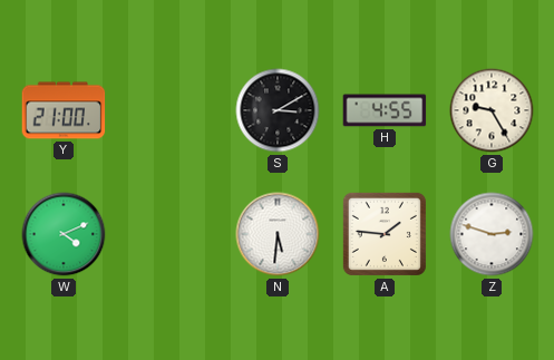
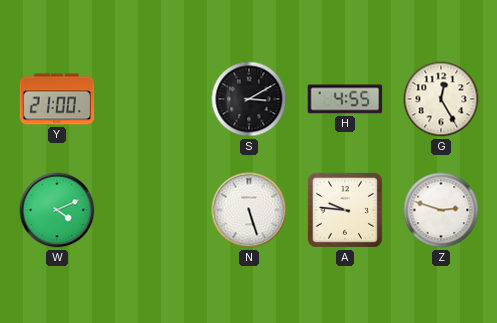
G: 9:25 -> 12:25
N: 5:31 -> 5:27
A: 1:46 -> 9:46
